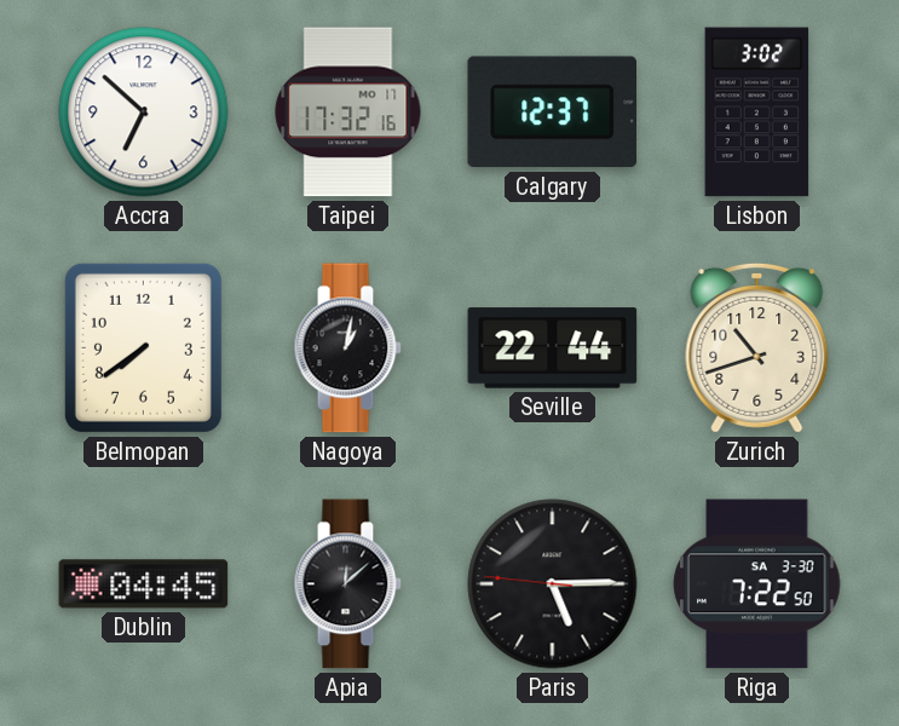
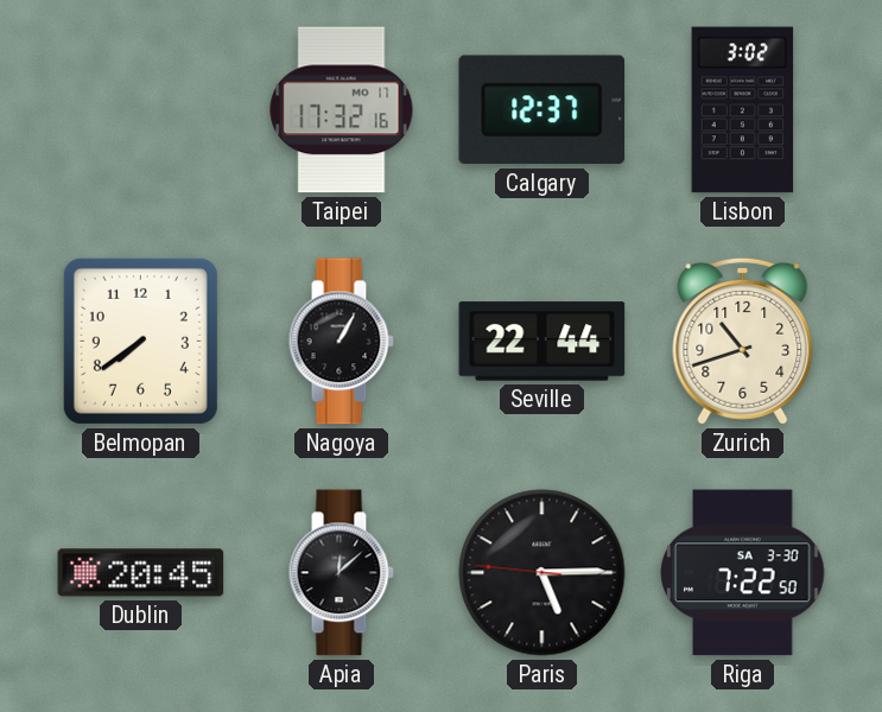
Accra: 6:52 -> none
Nagoya: 1:02 -> 1:05
Dublin: 04:45 -> 20:45
